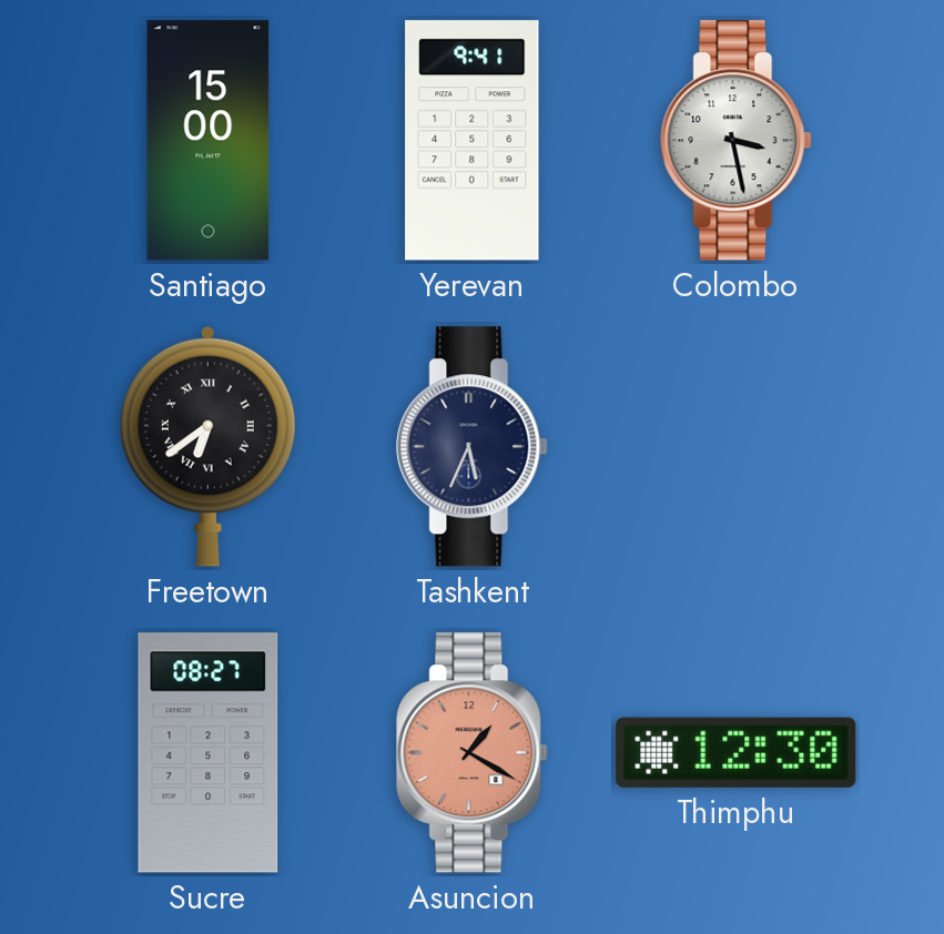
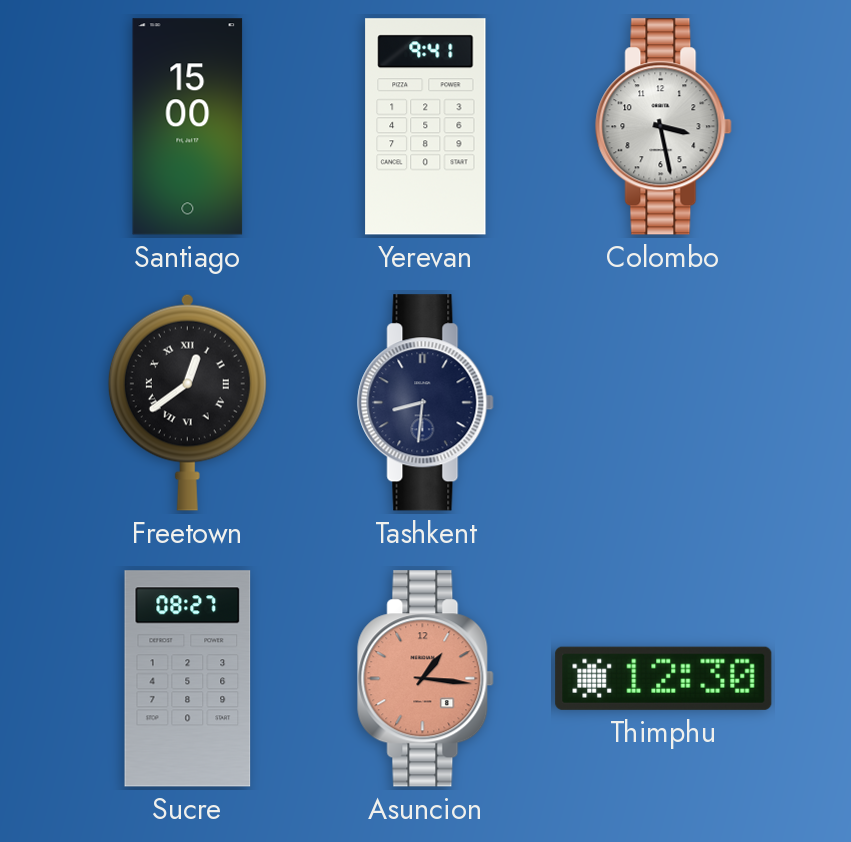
Freetown: 6:39 -> 12:39
Tashkent: 5:34 -> 8:31
Asuncion: 1:20 -> 1:16
